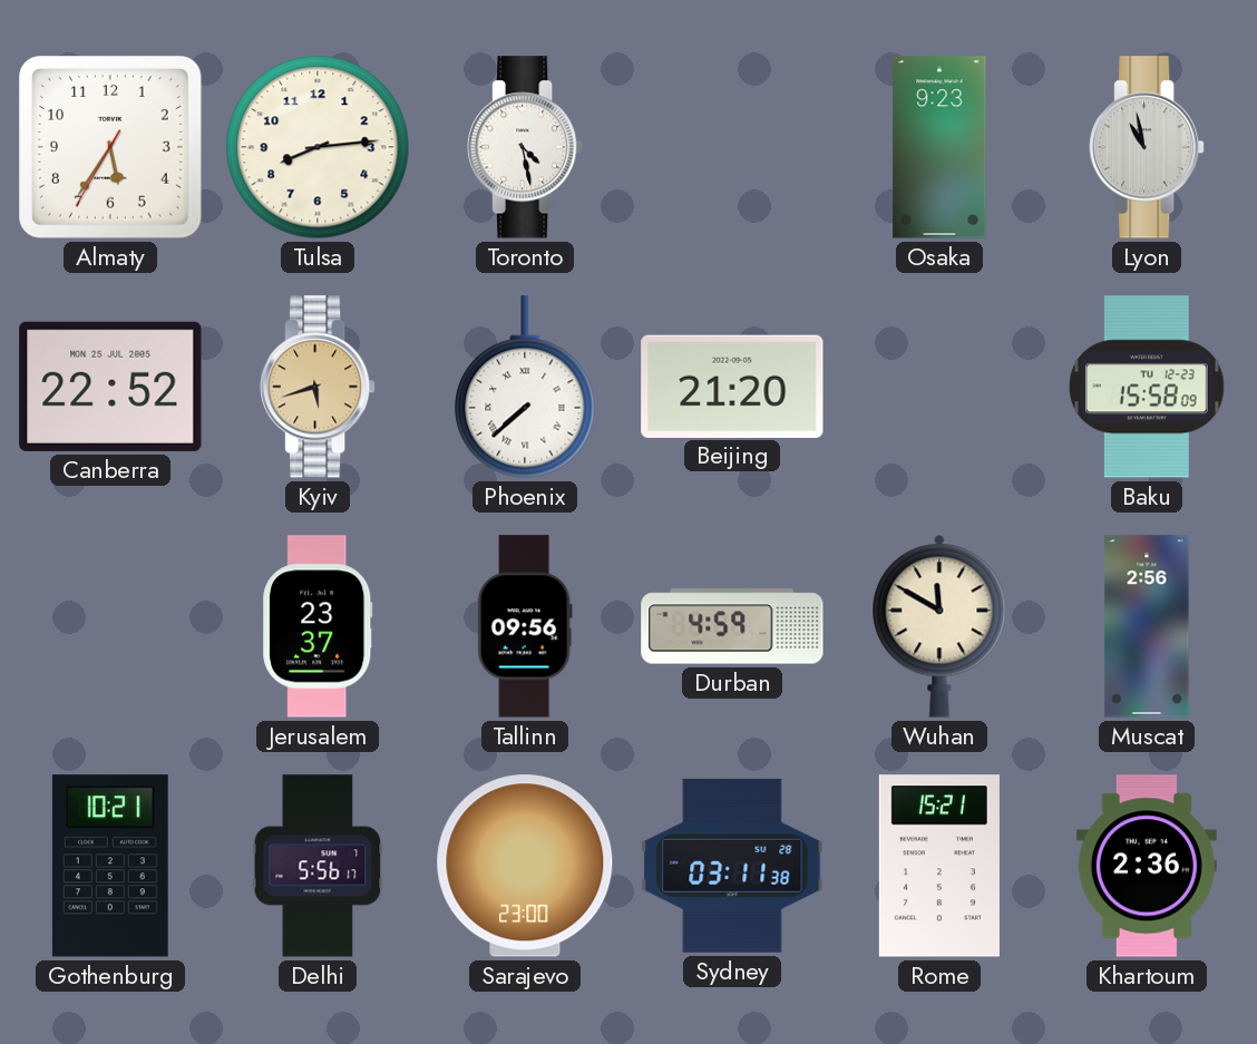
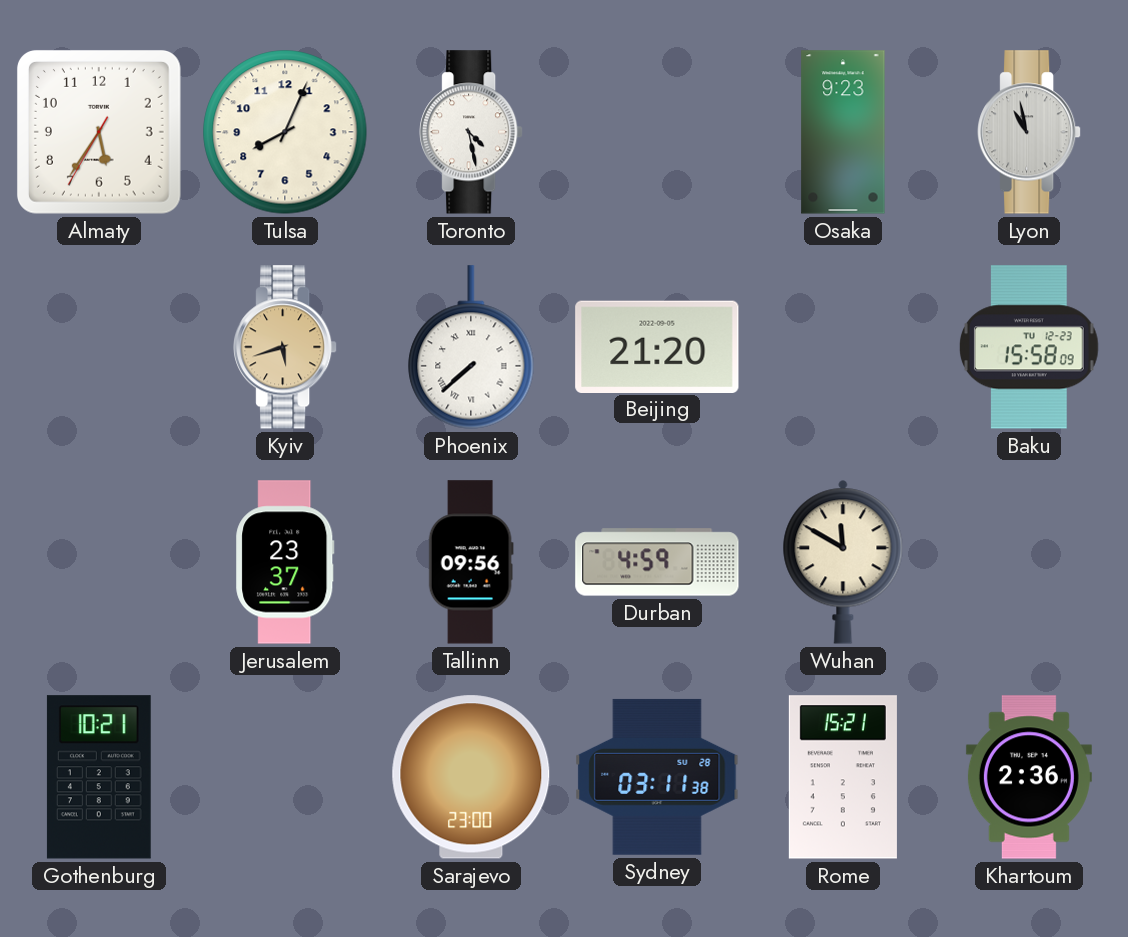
Tulsa: 8:14 -> 8:04
Canberra: 22:52 -> none
Muscat: 2:56 -> none
Delhi: 5:56 -> none
